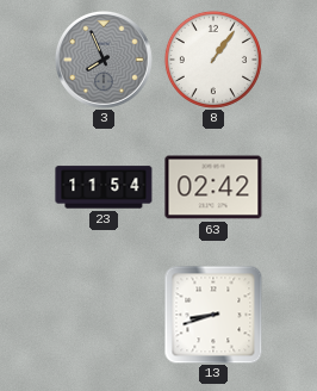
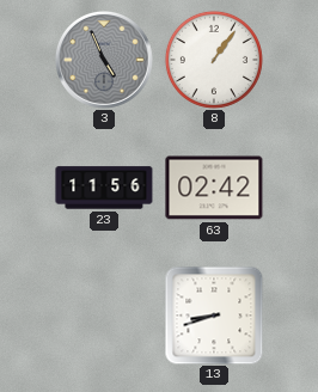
3: 7:56 -> 4:56
23: 11:54 -> 11:56
